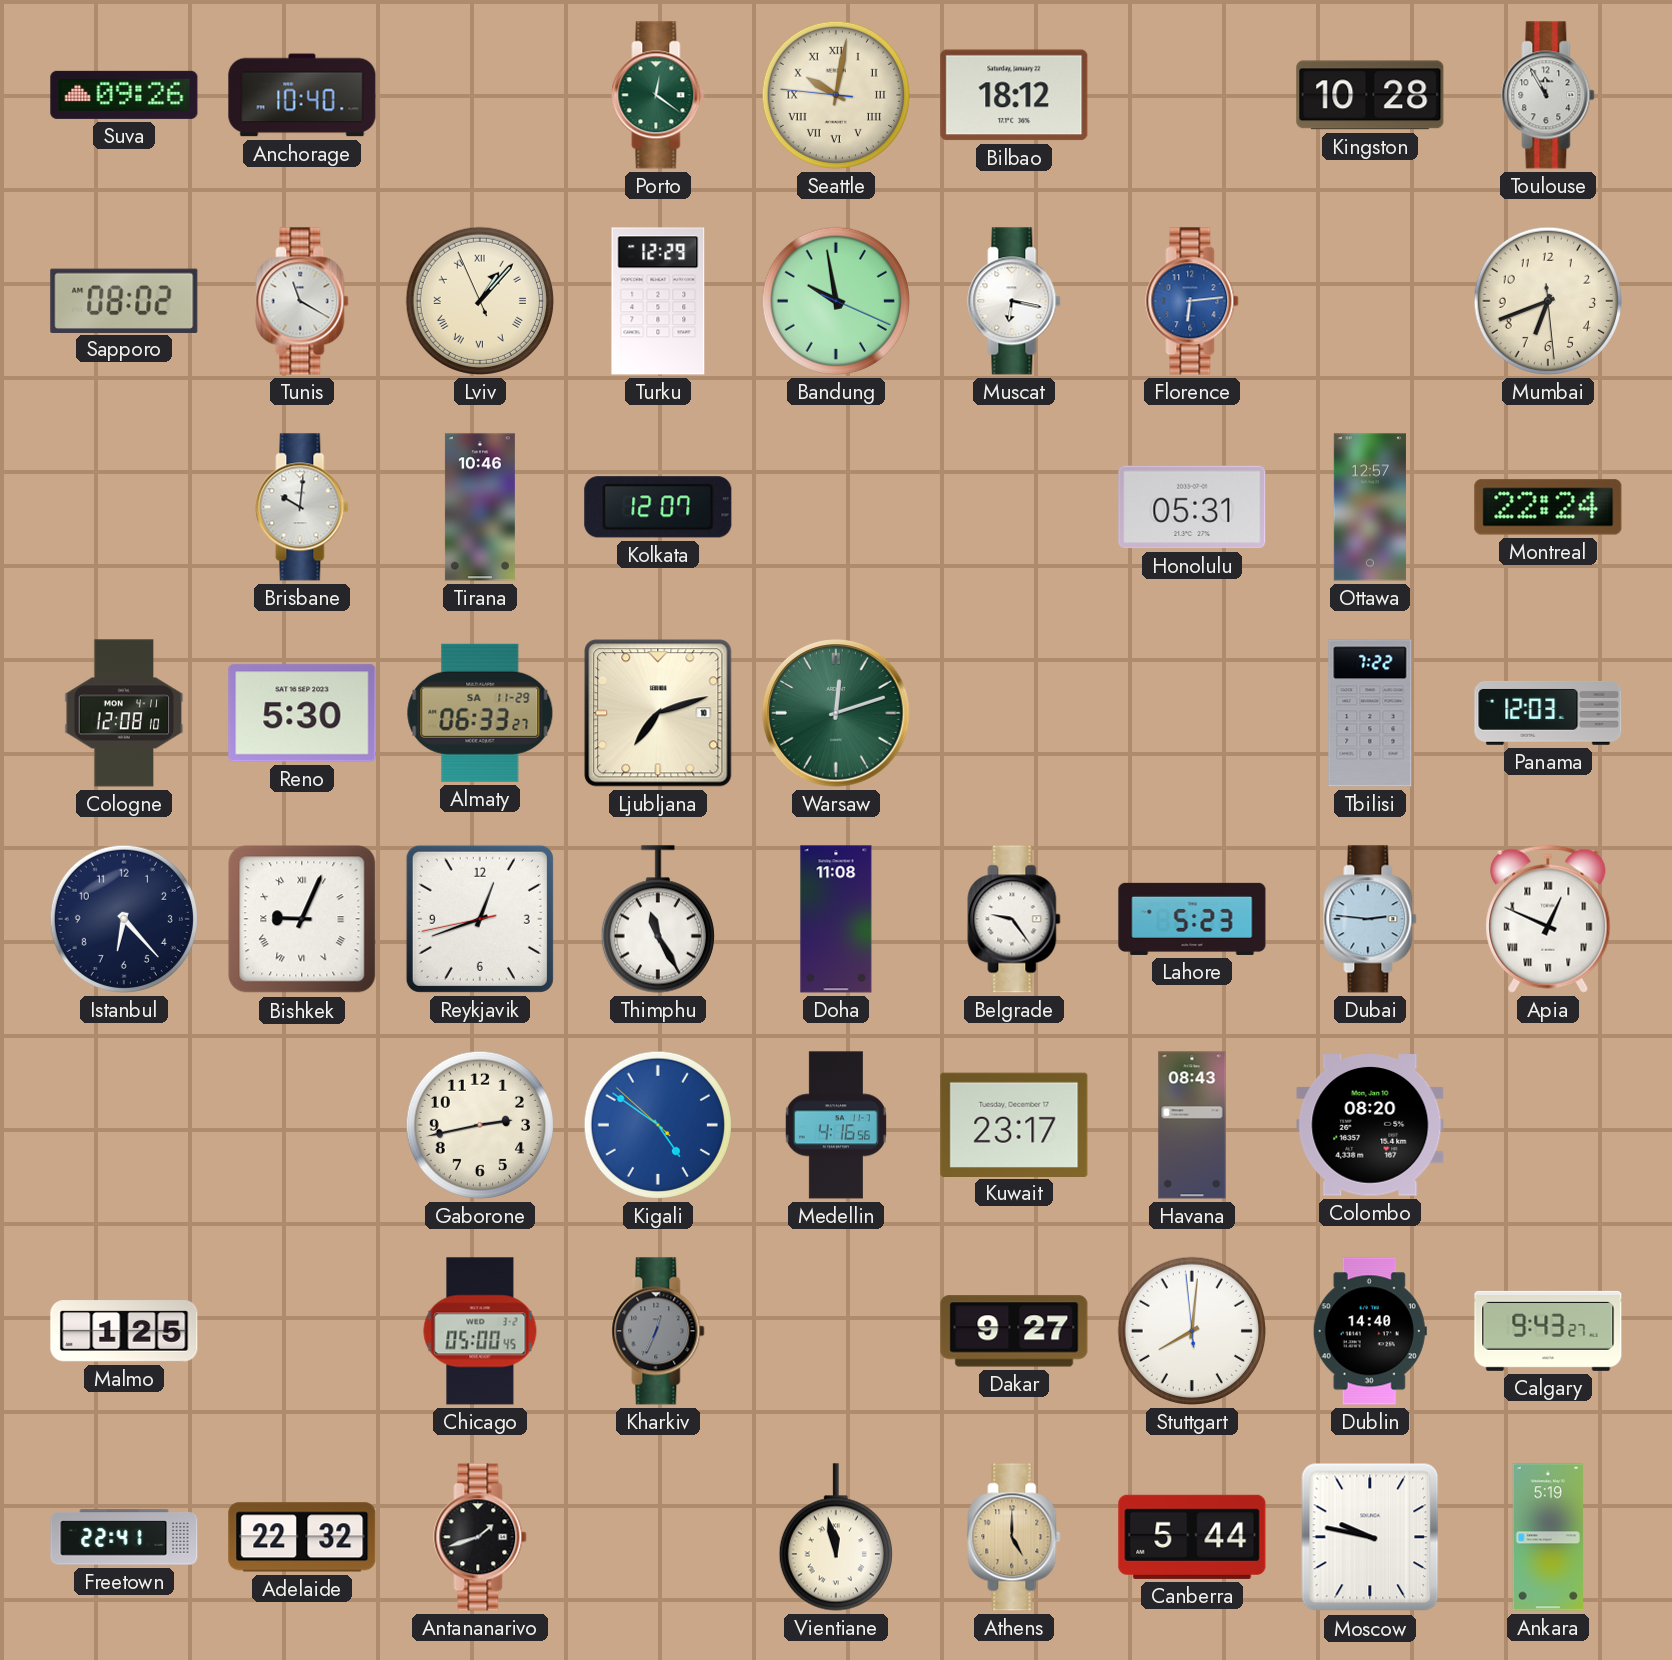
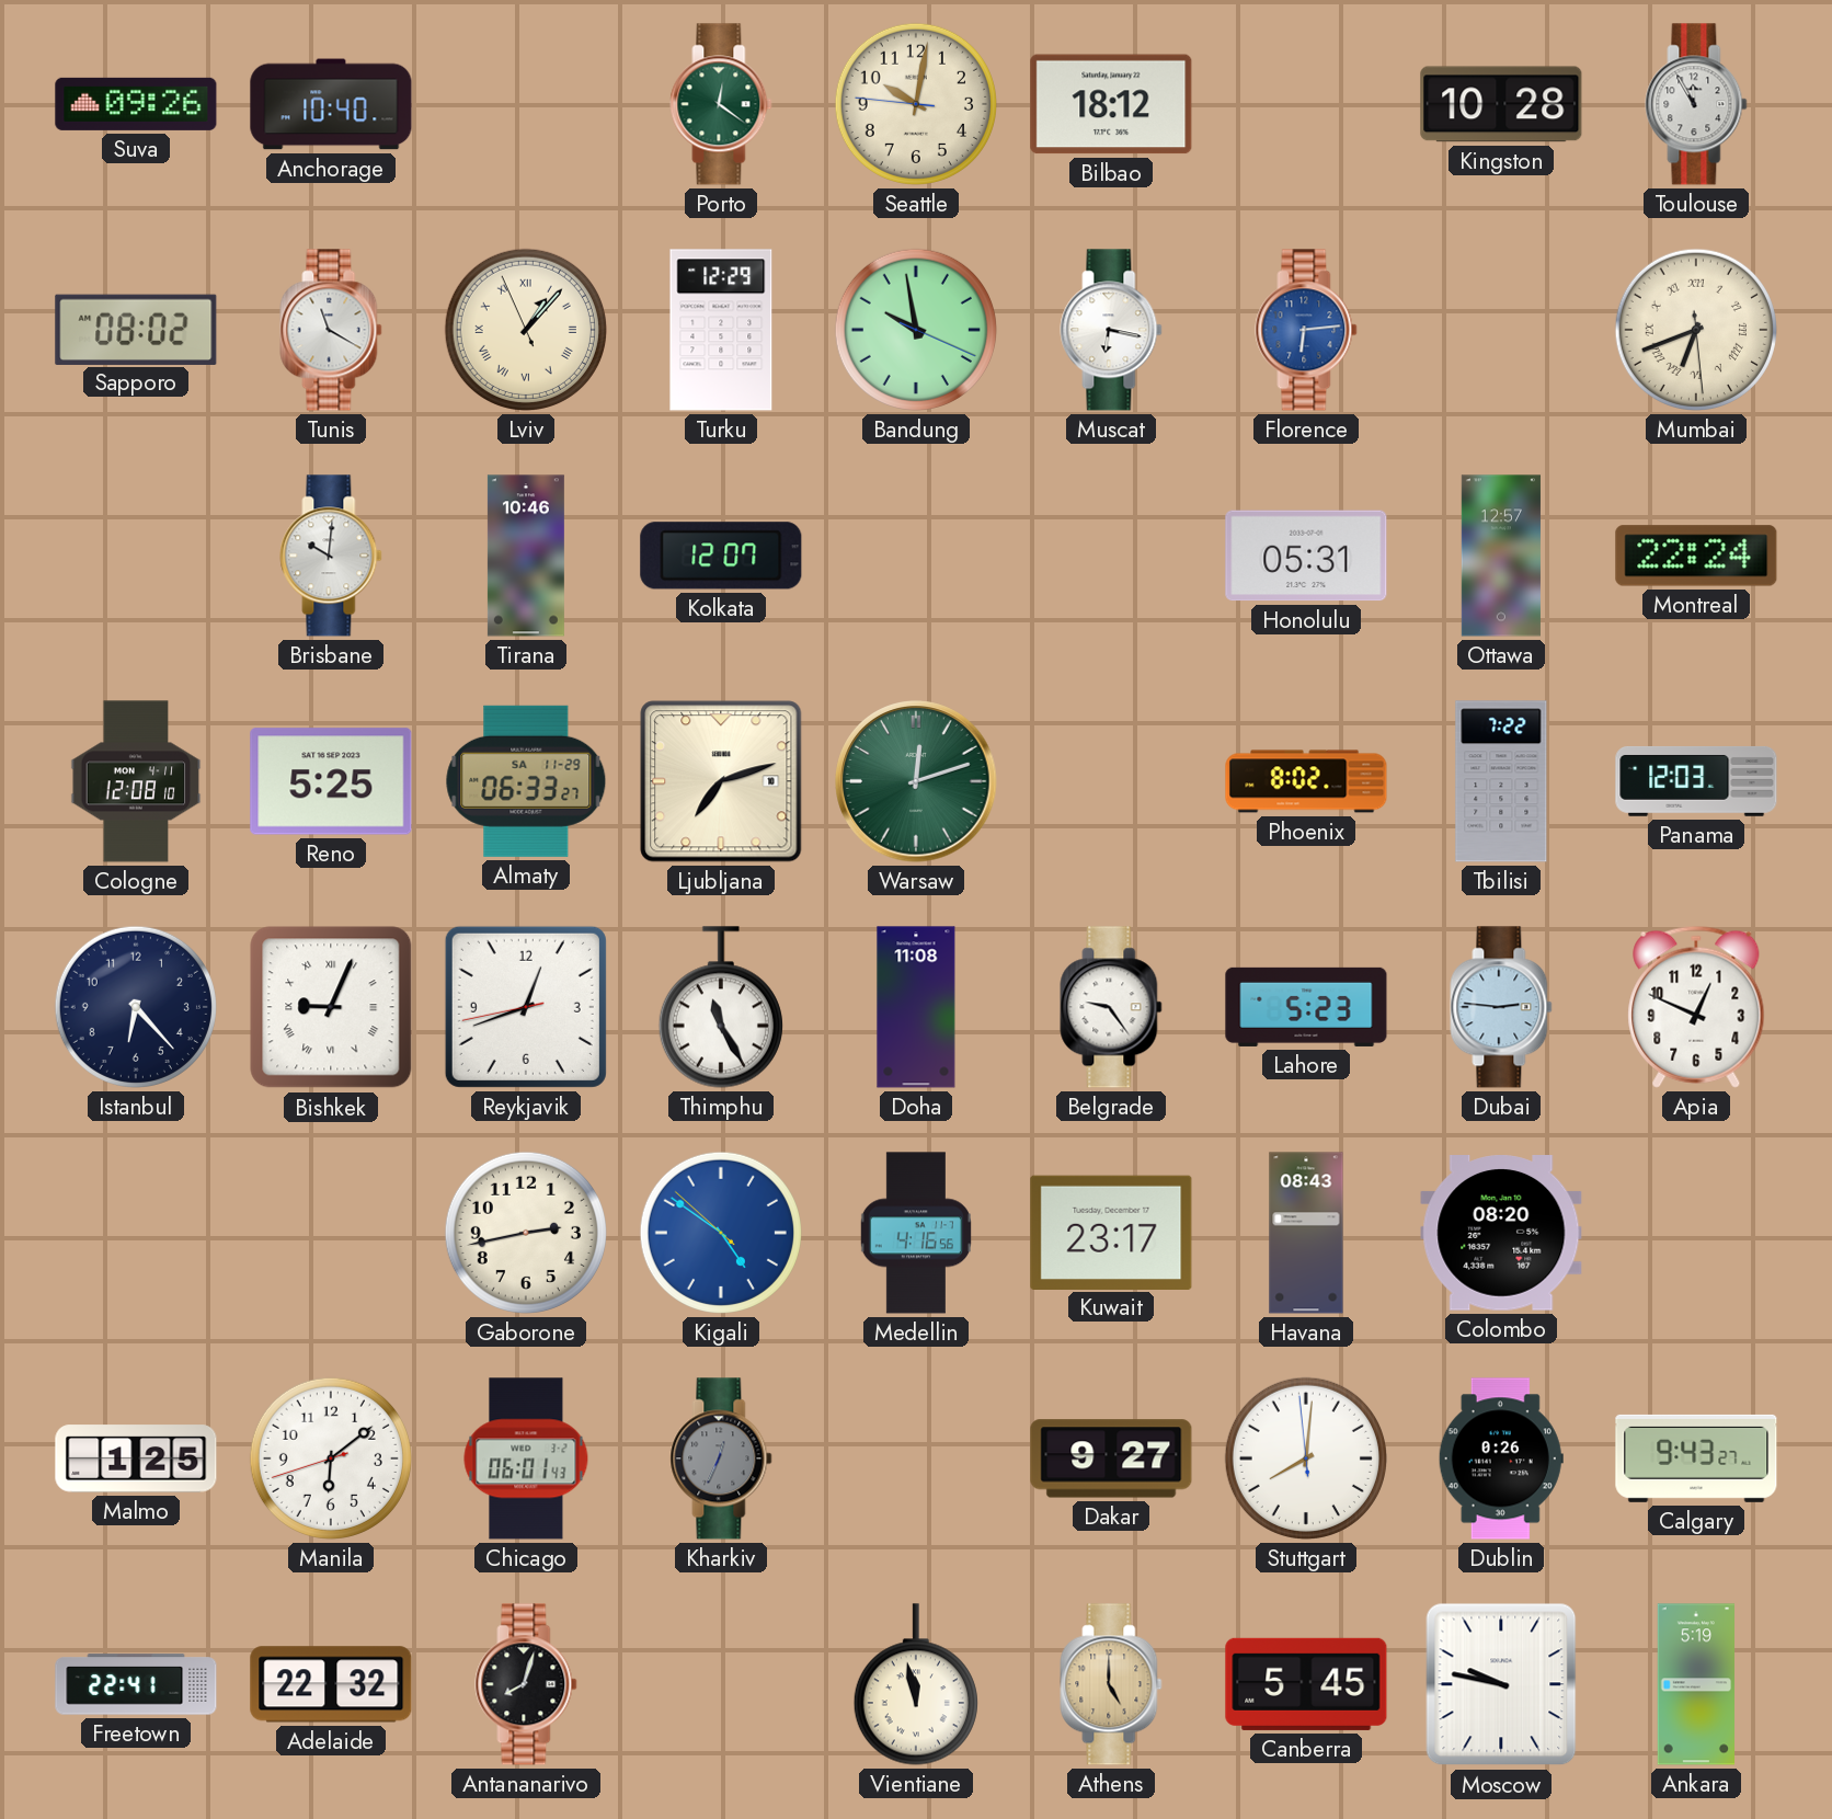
Seattle numerals: Roman -> Arabic
Mumbai numerals: Arabic -> Roman
Reno: 5:30 -> 5:25
Phoenix: none -> 8:02
Apia numerals: Roman -> Arabic
Manila: none -> 6:08
Chicago: 05:00 -> 06:01
Dublin: 14:40 -> 0:26
Antananarivo: 1:42 -> 8:03
Canberra: 5:44 -> 5:45
